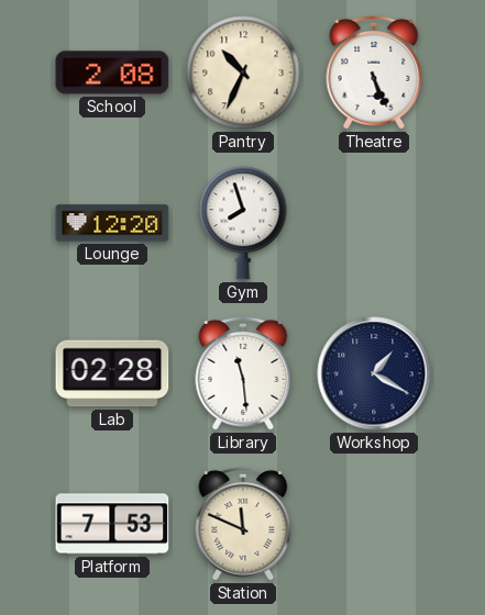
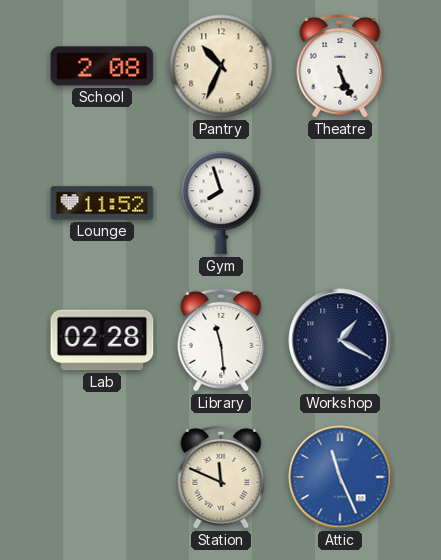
Lounge: 12:20 -> 11:52
Platform: 7:53 -> none
Attic: none -> 11:26
